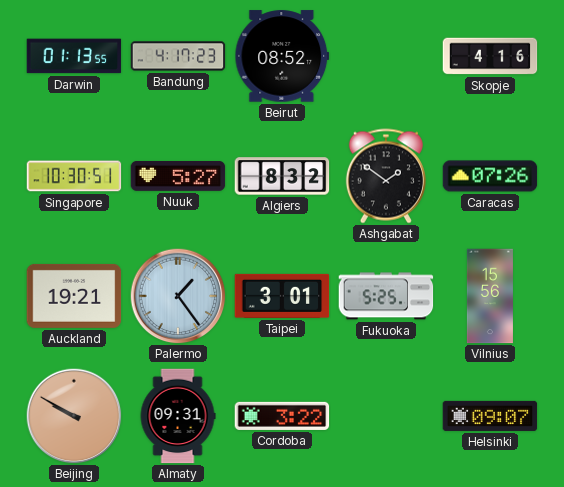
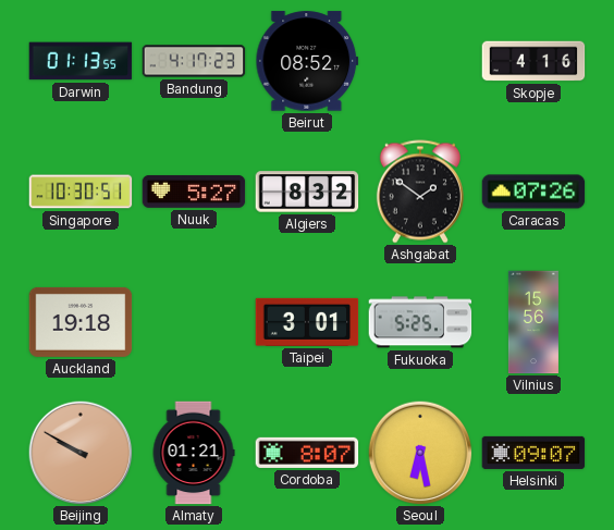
Auckland: 19:21 -> 19:18
Palermo: 1:24 -> none
Almaty: 09:31 -> 01:21
Cordoba: 3:22 -> 8:07
Seoul: none -> 6:28
